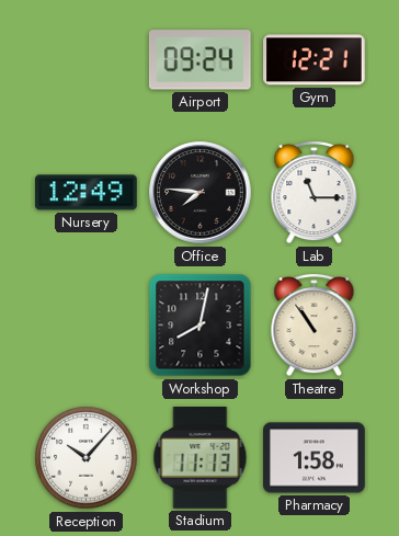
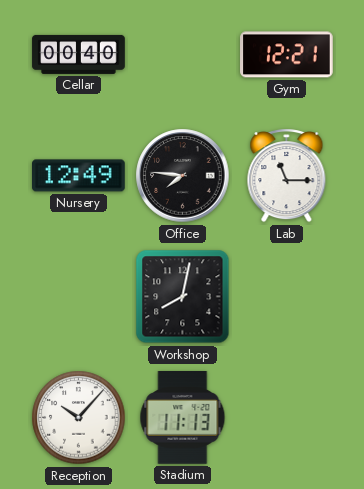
Cellar: none -> 00:40
Airport: 09:24 -> none
Theatre: 10:54 -> none
Pharmacy: 1:58 -> none
